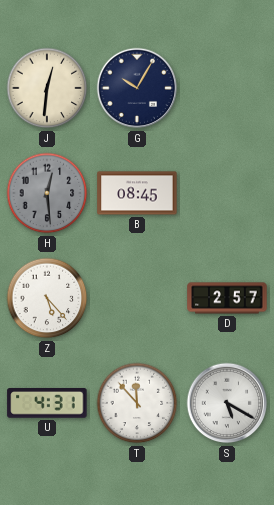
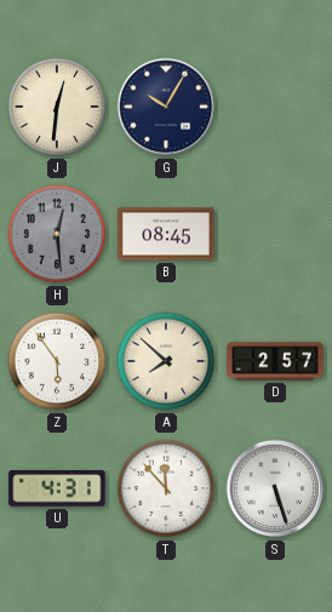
Z: 5:23 -> 5:54
A: none -> 7:52
S: 5:20 -> 5:27
